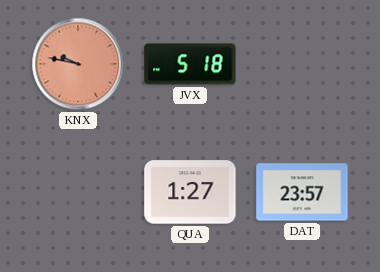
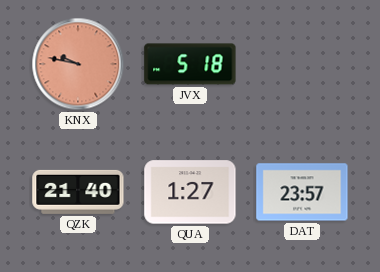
QZK: none -> 21:40
